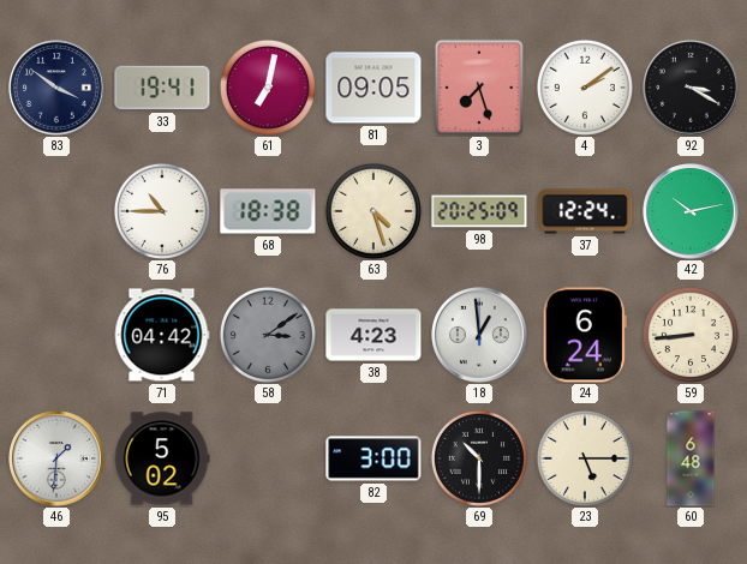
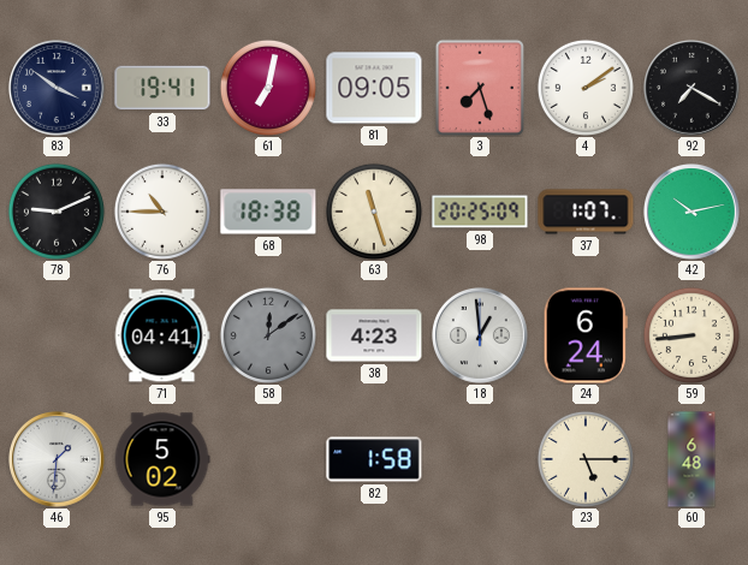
92: 3:20 -> 7:20
78: none -> 9:11
63: 4:27 -> 11:27
37: 12:24 -> 1:07
71: 04:42 -> 04:41
58: 3:09 -> 12:09
82: 3:00 -> 1:58
69: 10:30 -> none
